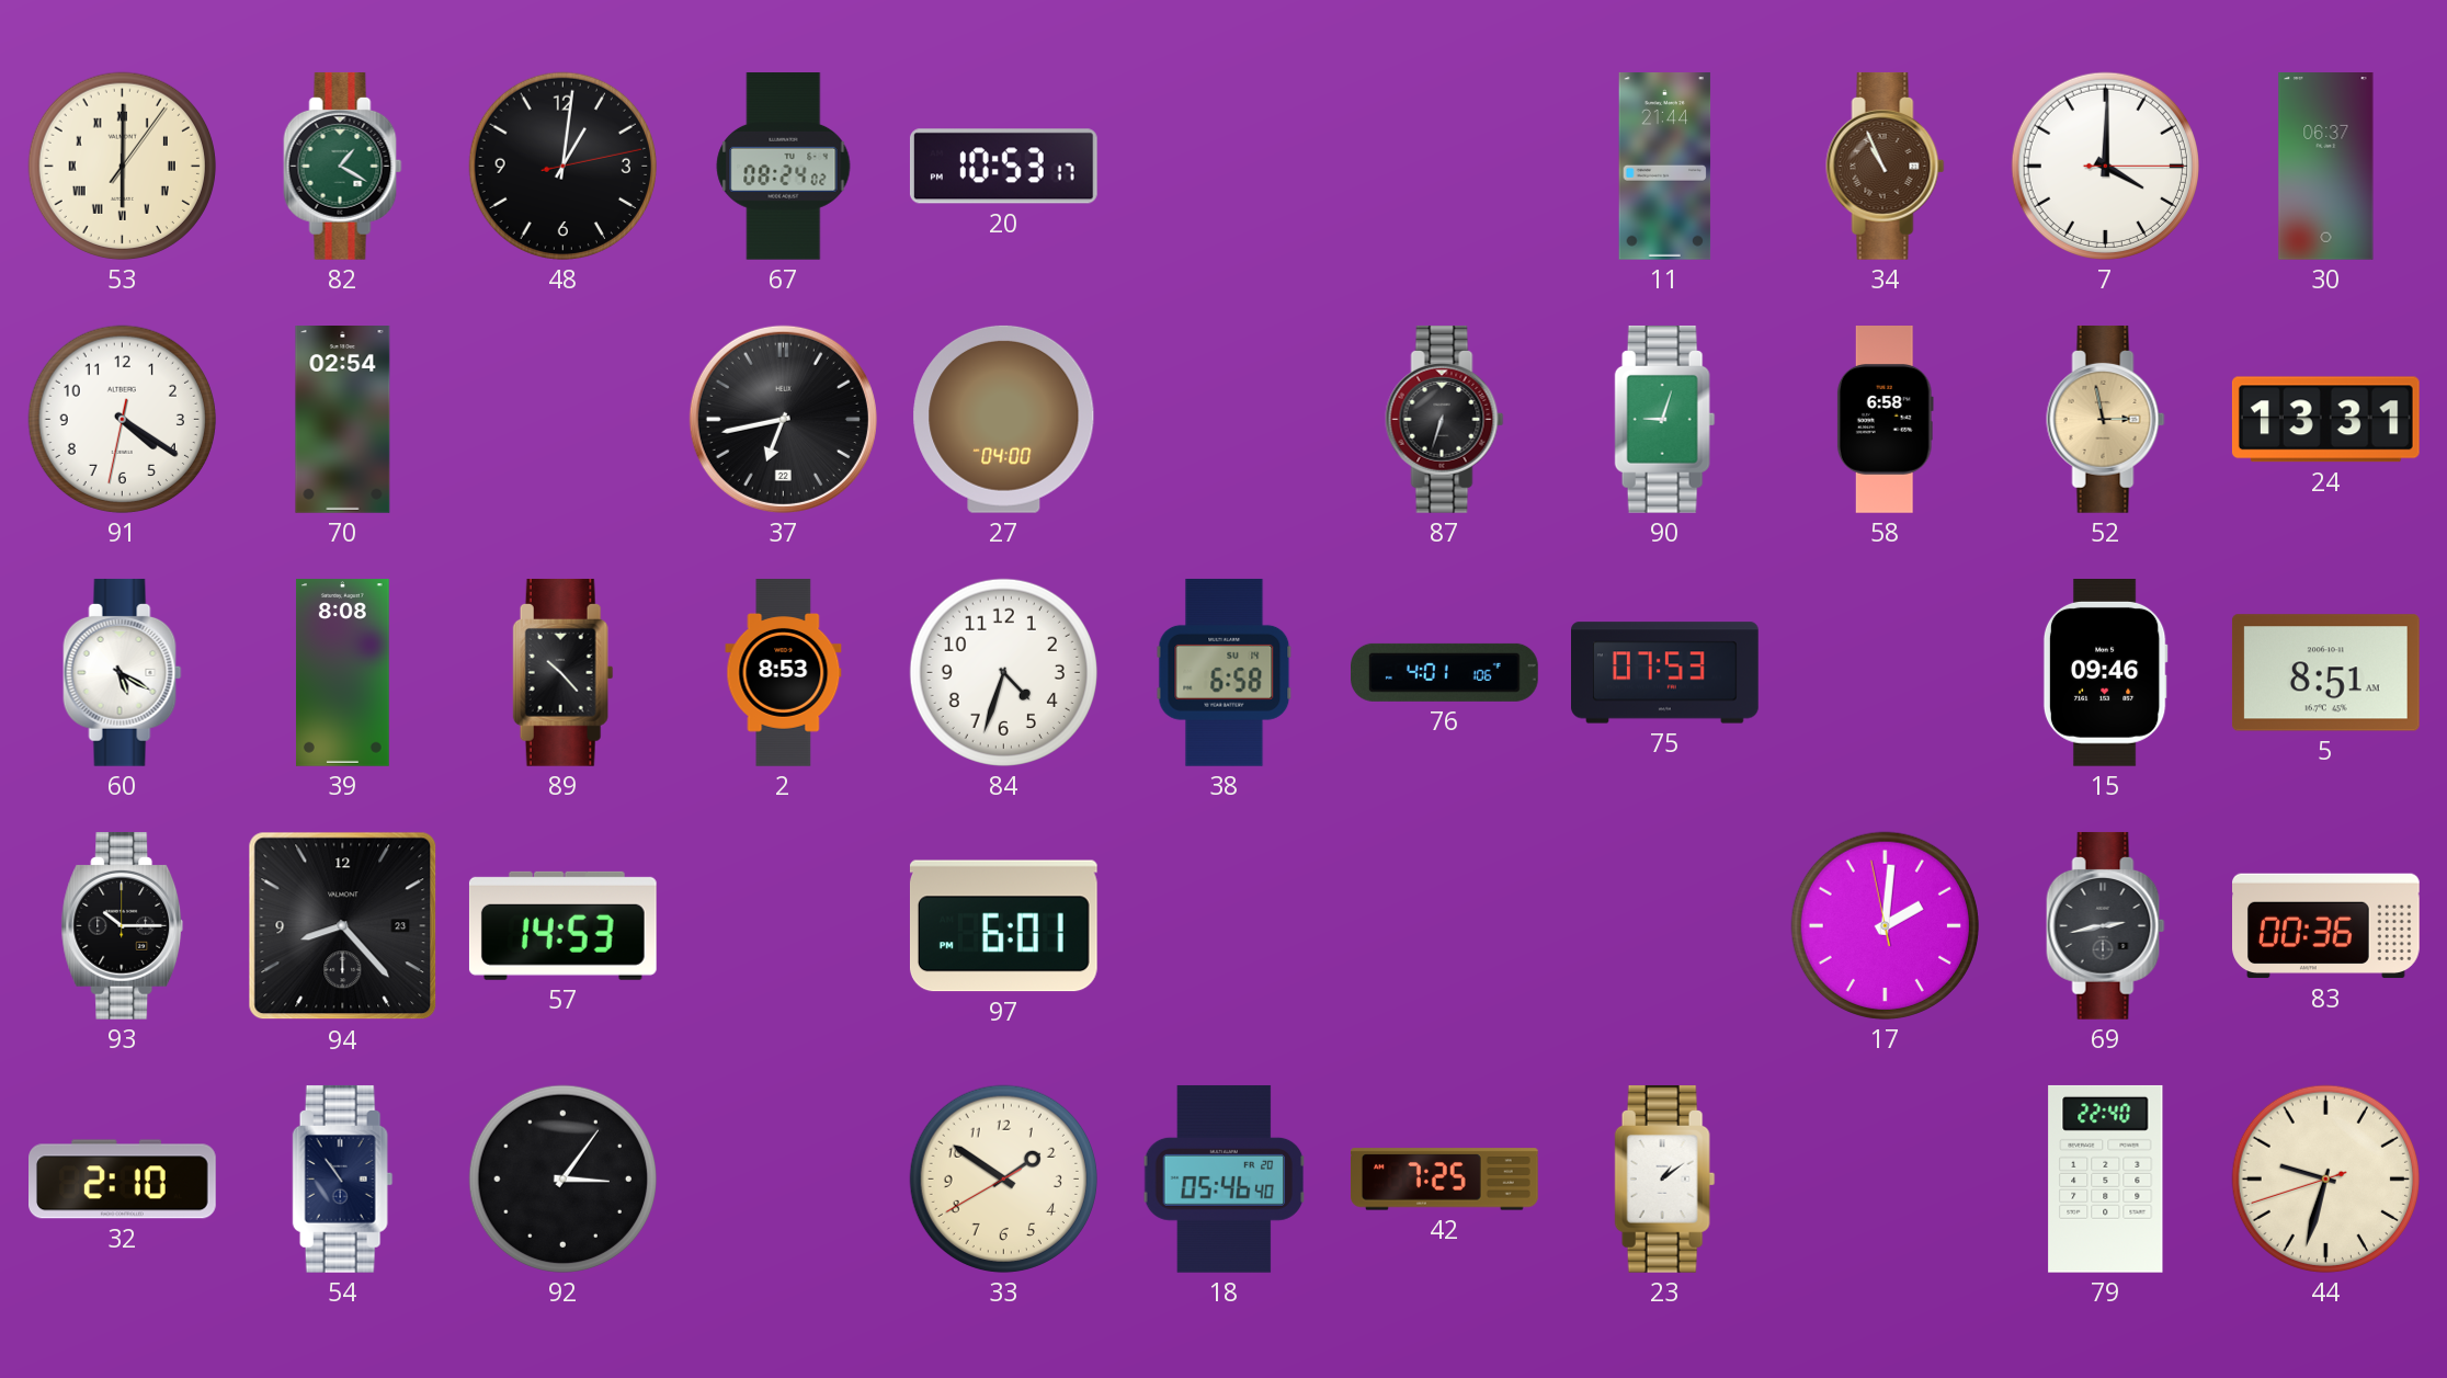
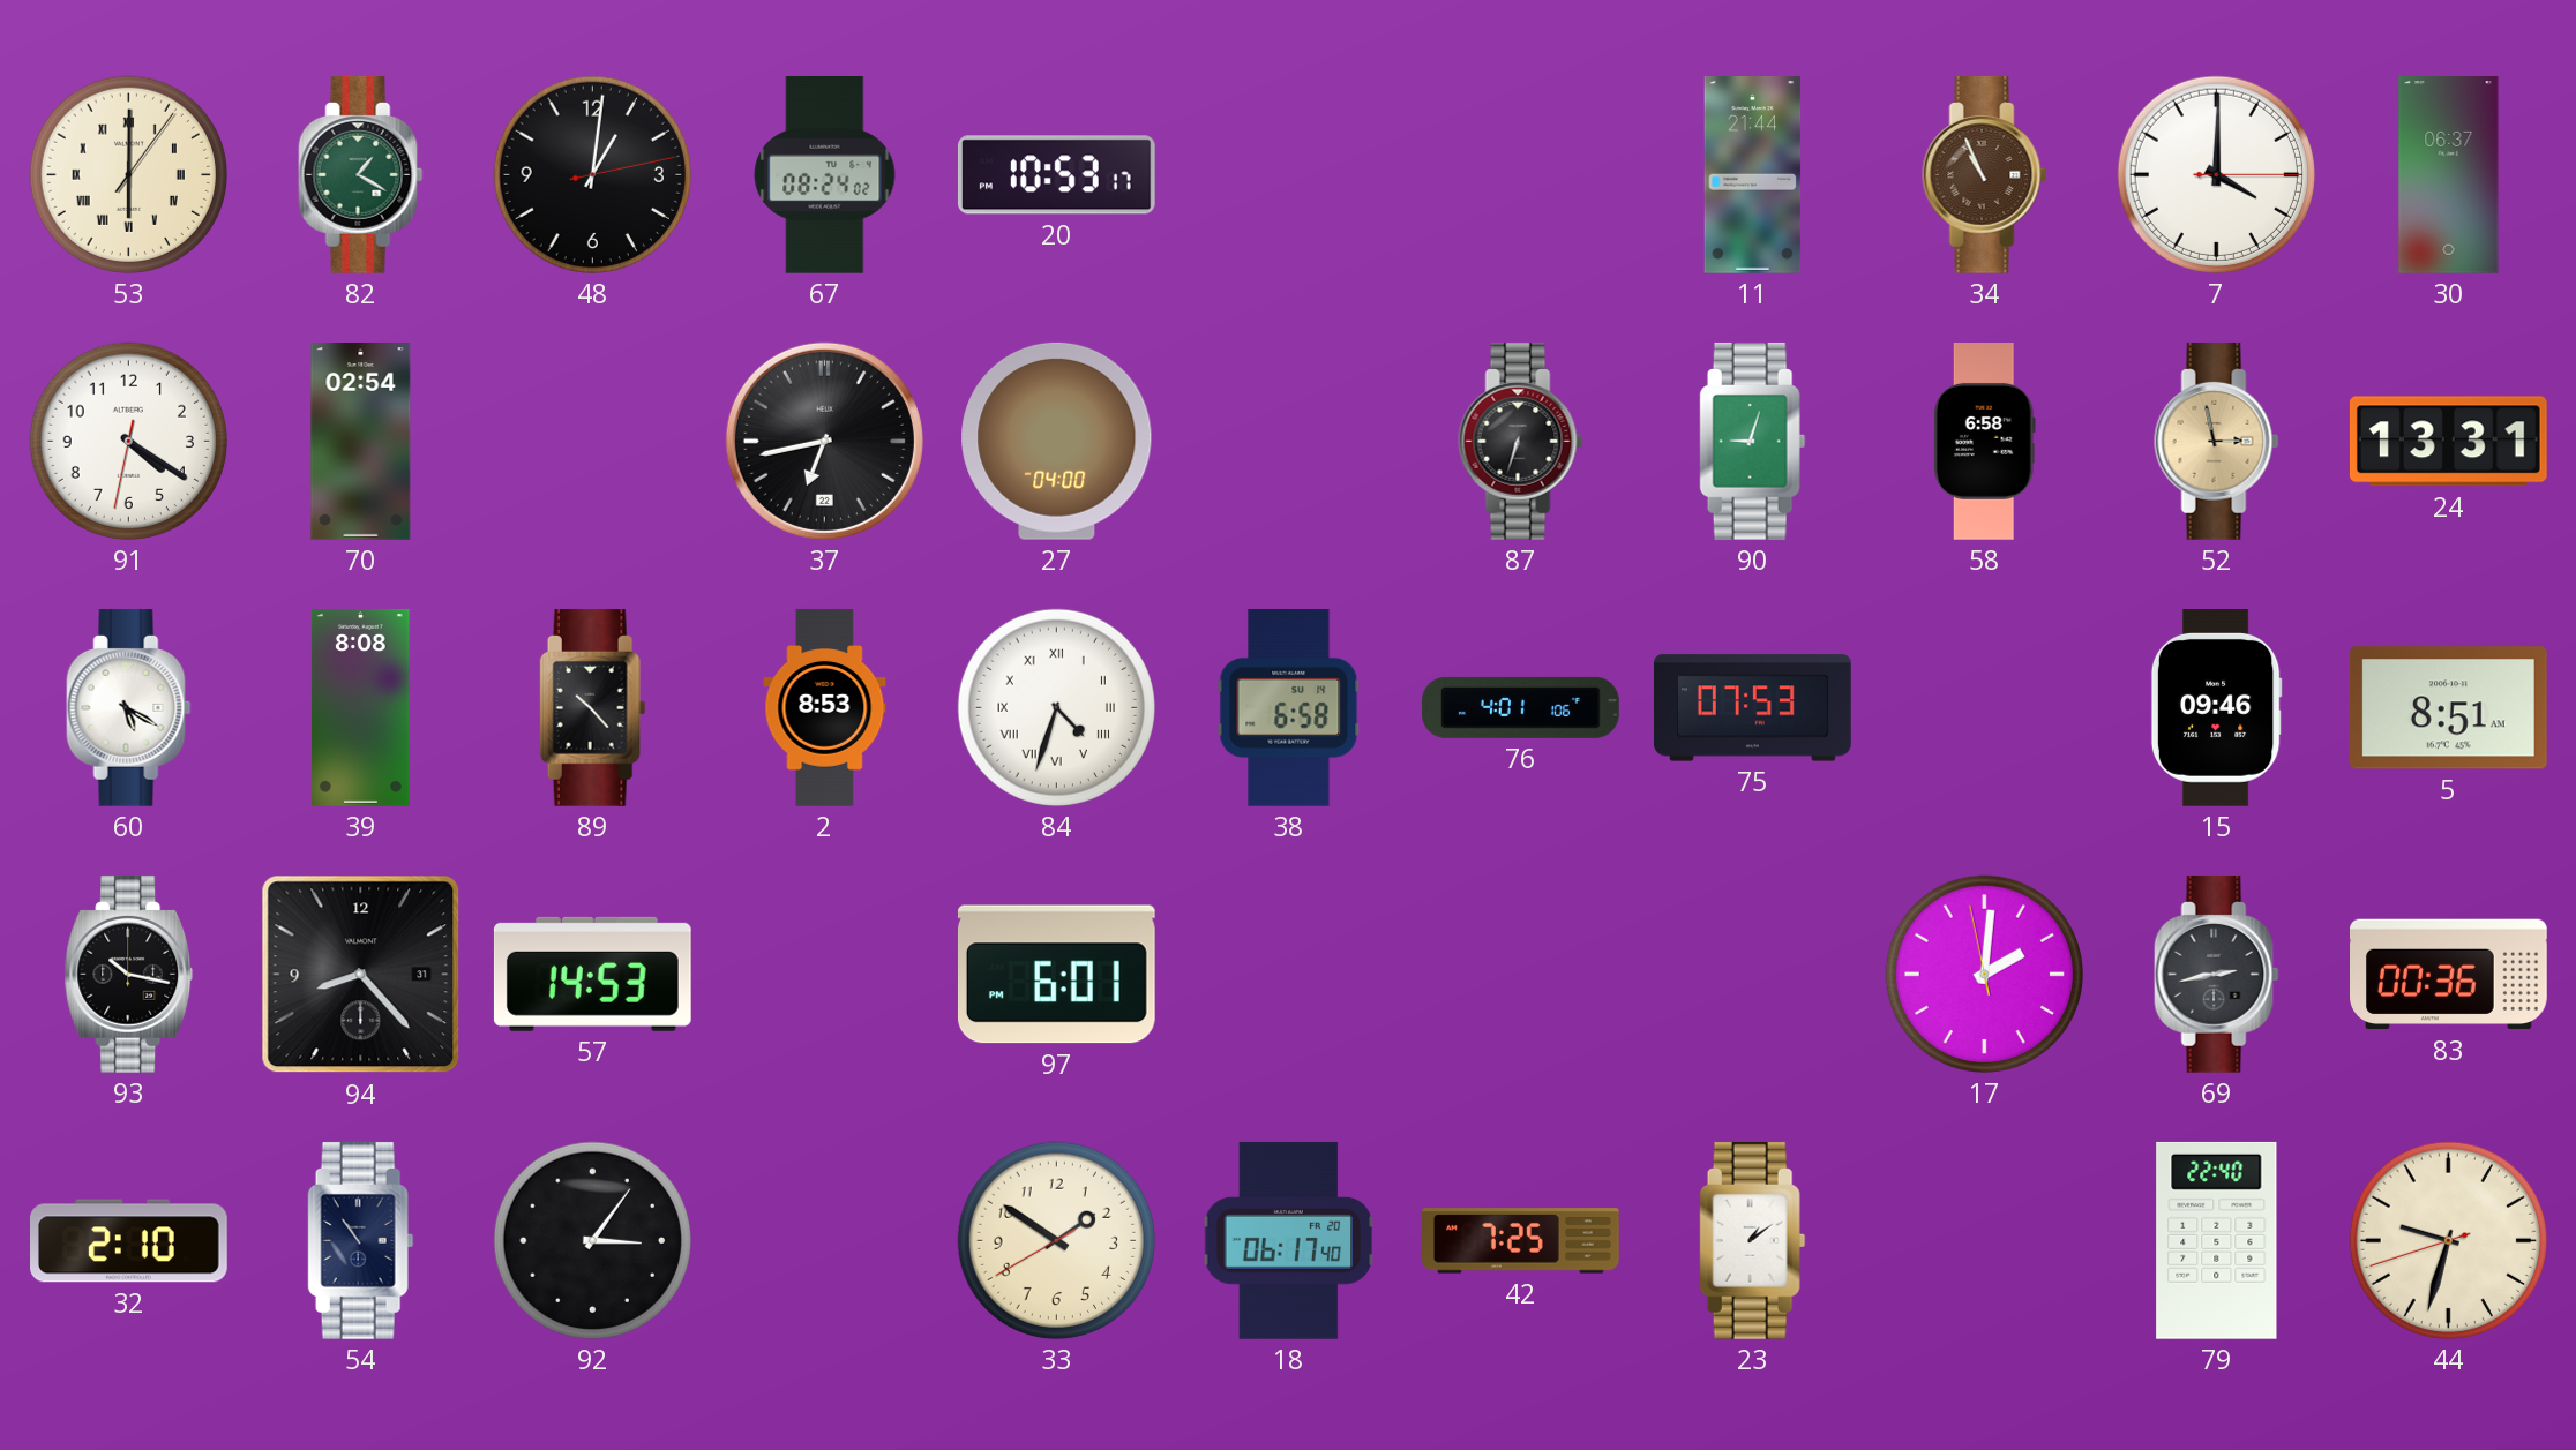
84 numerals: Arabic -> Roman
93: 10:15 -> 10:17
94 date: 23 -> 31
18: 05:46 -> 06:17
